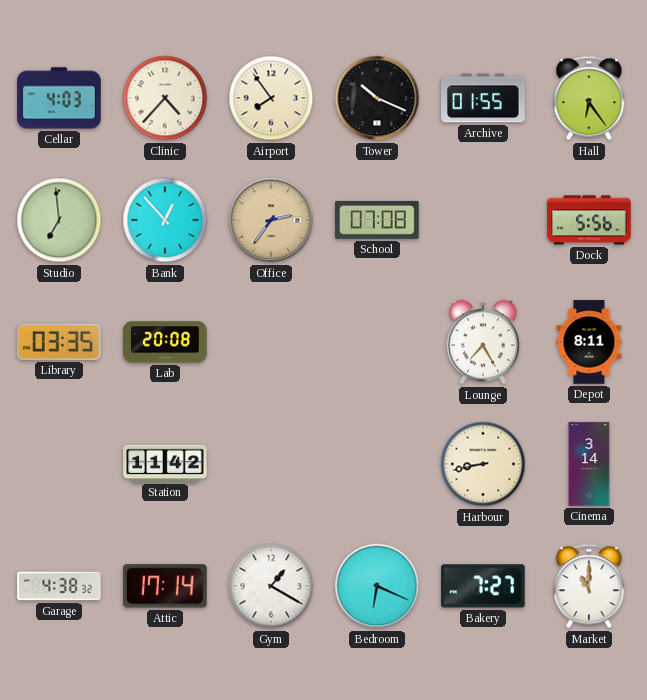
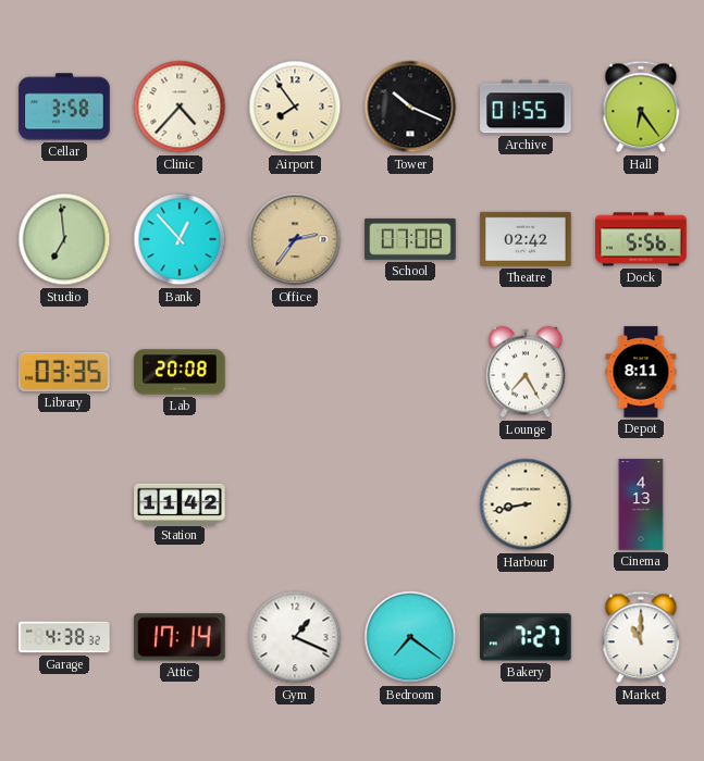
Cellar: 4:03 -> 3:58
Theatre: none -> 02:42
Cinema: 3:14 -> 4:13
Gym: 1:20 -> 1:19
Bedroom: 6:19 -> 7:21
